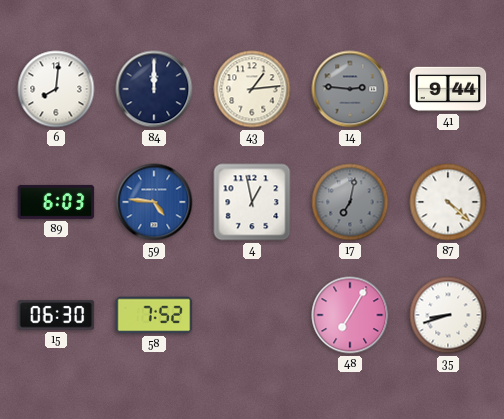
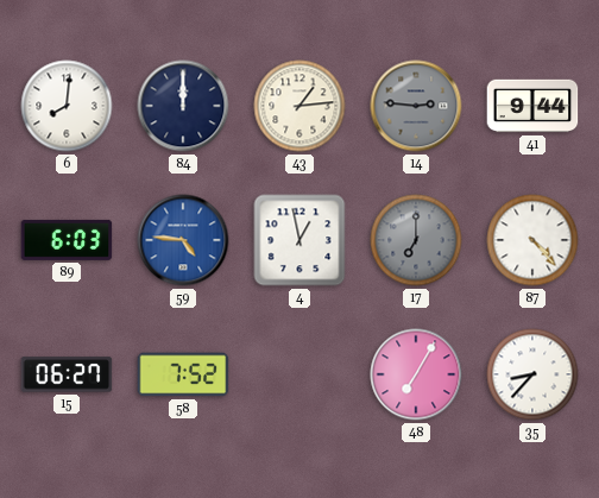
17: 7:02 -> 7:00
87: 4:22 -> 4:23
15: 06:30 -> 06:27
35: 8:42 -> 8:37
